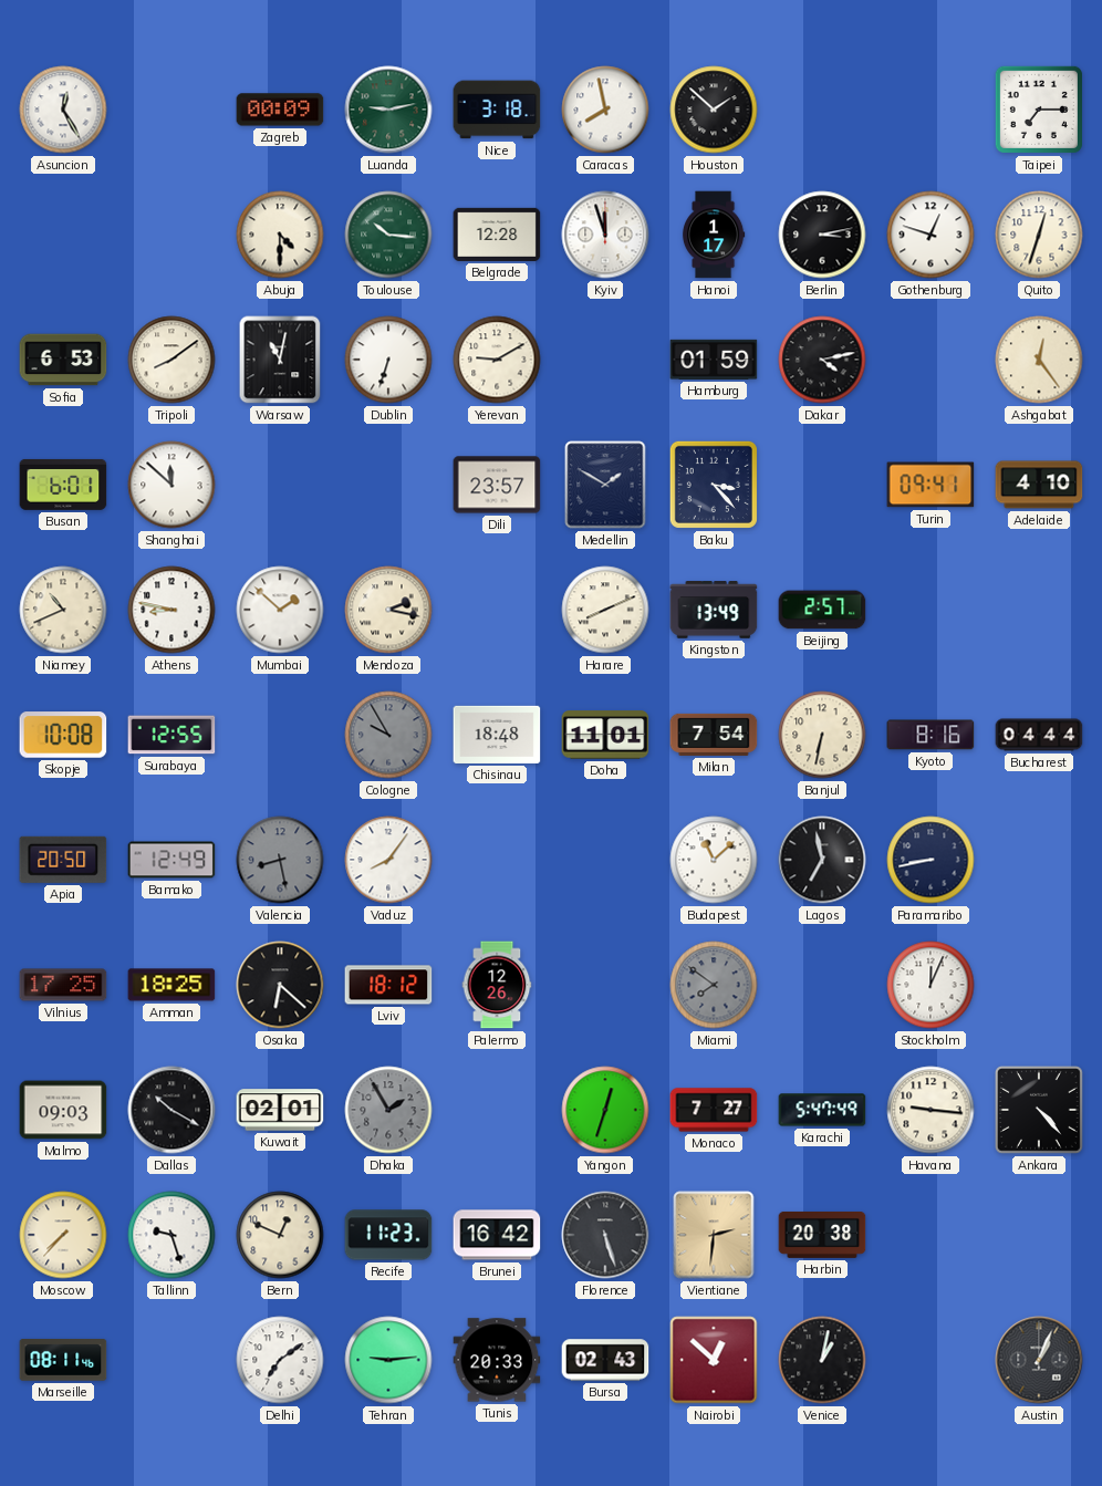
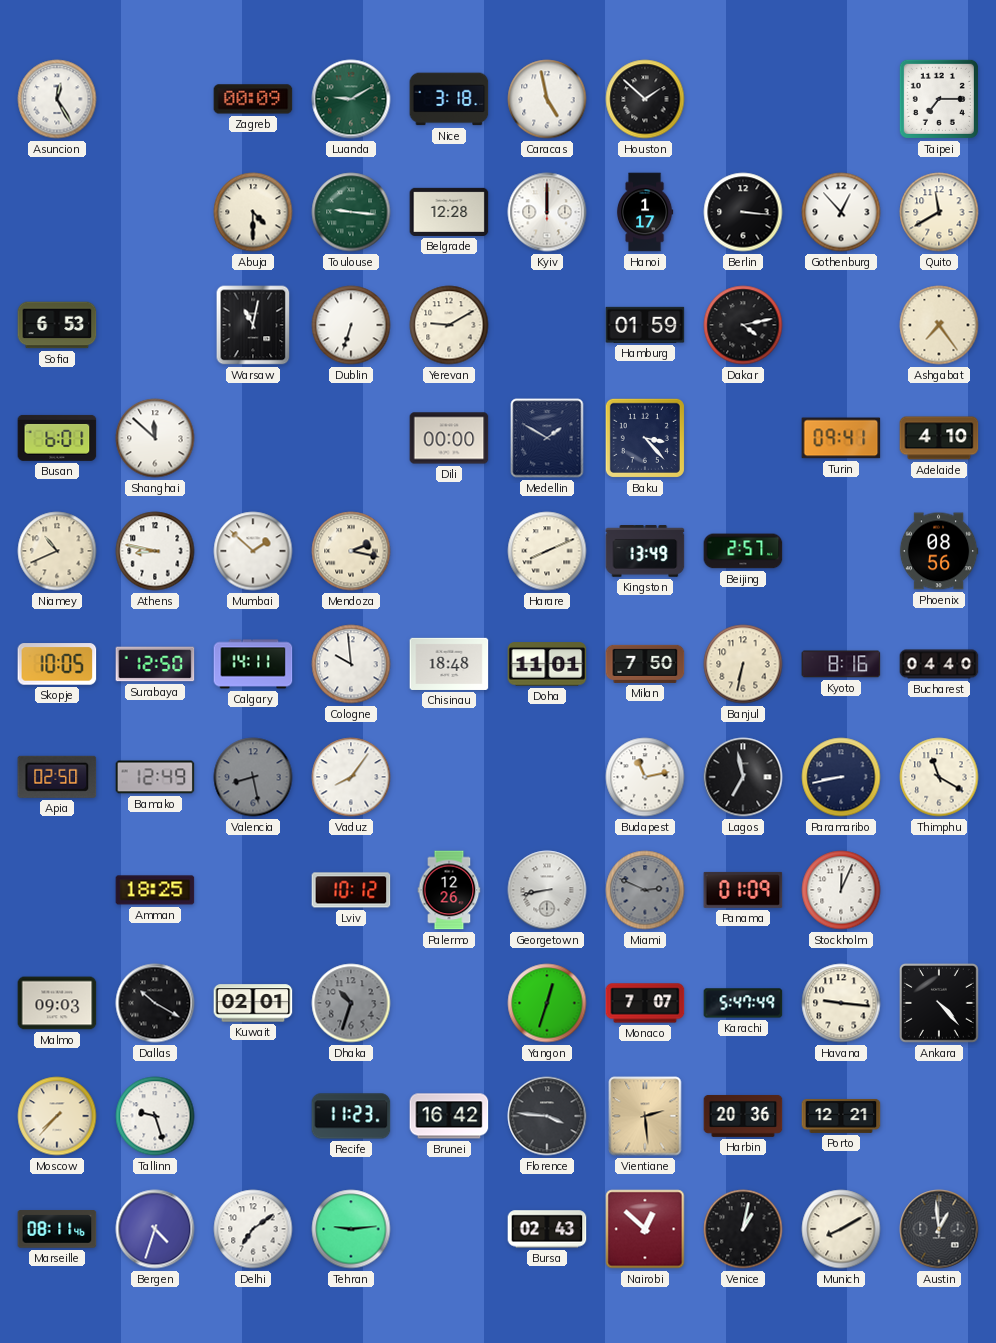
Luanda: 9:13 -> 9:10
Caracas: 7:58 -> 4:58
Toulouse: 10:16 -> 9:16
Kyiv: 11:57 -> 12:00
Berlin: 3:13 -> 3:16
Gothenburg: 12:48 -> 12:53
Quito: 12:33 -> 11:40
Tripoli: 8:09 -> none
Ashgabat: 12:24 -> 7:24
Dili: 23:57 -> 00:00
Phoenix: none -> 08:56
Skopje: 10:08 -> 10:05
Surabaya: 12:55 -> 12:50
Calgary: none -> 14:11
Cologne: 9:55 -> 9:59
Cologne dial: grey -> white
Milan: 7:54 -> 7:50
Bucharest: 04:44 -> 04:40
Apia: 20:50 -> 02:50
Budapest: 11:08 -> 11:13
Thimphu: none -> 11:20
Vilnius: 17:25 -> none
Osaka: 6:22 -> none
Lviv: 18:12 -> 10:12
Georgetown: none -> 8:43
Miami: 7:51 -> 2:49
Panama: none -> 01:09
Dhaka: 1:55 -> 10:33
Monaco: 7:27 -> 7:07
Bern: 12:49 -> none
Florence: 5:27 -> 3:46
Vientiane: 2:31 -> 2:29
Harbin: 20:38 -> 20:36
Porto: none -> 12:21
Bergen: none -> 4:33
Tunis: 20:33 -> none
Munich: none -> 8:10
Austin: 1:04 -> 12:59
